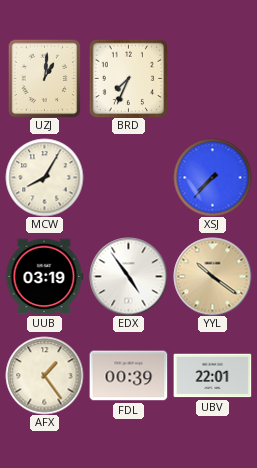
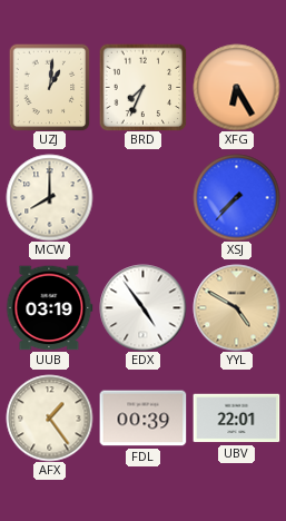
XFG: none -> 6:25
MCW: 8:05 -> 8:00
YYL: 10:21 -> 4:50
